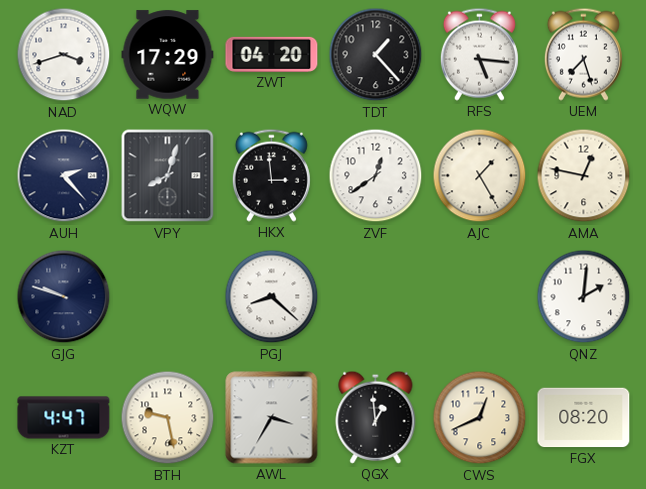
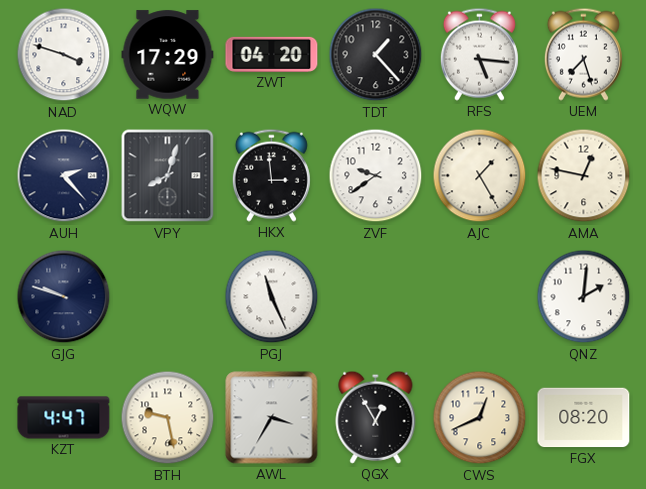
NAD: 3:42 -> 3:48
ZVF: 12:39 -> 9:39
PGJ: 8:22 -> 11:26
QGX: 12:59 -> 12:55
